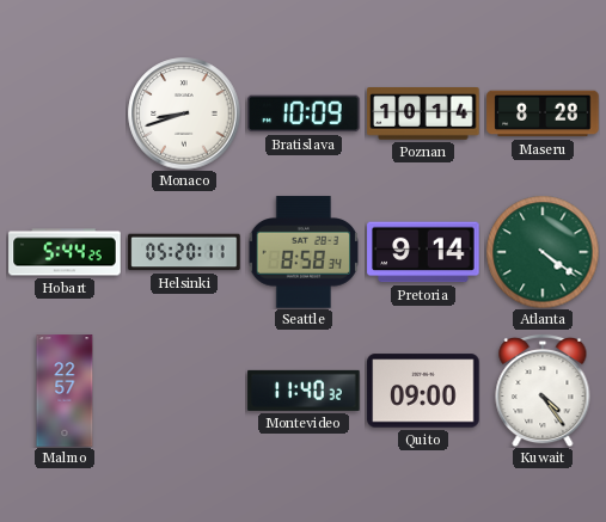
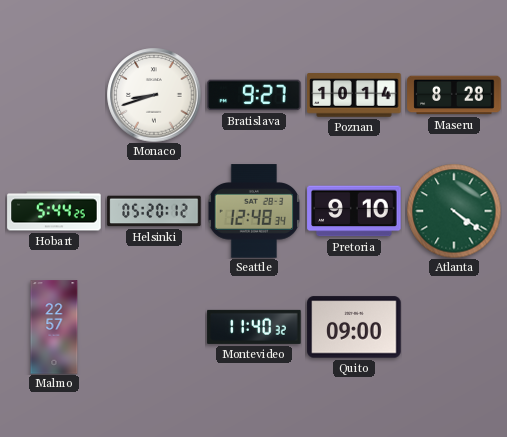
Bratislava: 10:09 -> 9:27
Helsinki: 05:20:11 -> 05:20:12
Seattle: 8:58 -> 12:48
Pretoria: 9:14 -> 9:10
Kuwait: 4:24 -> none
